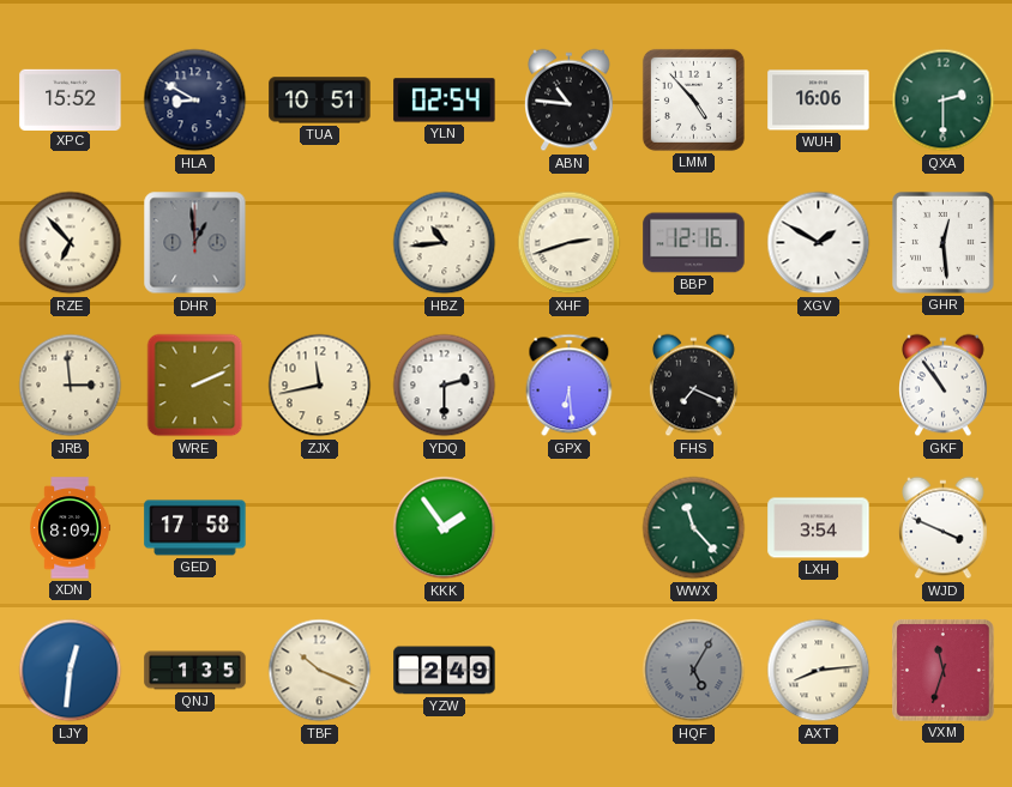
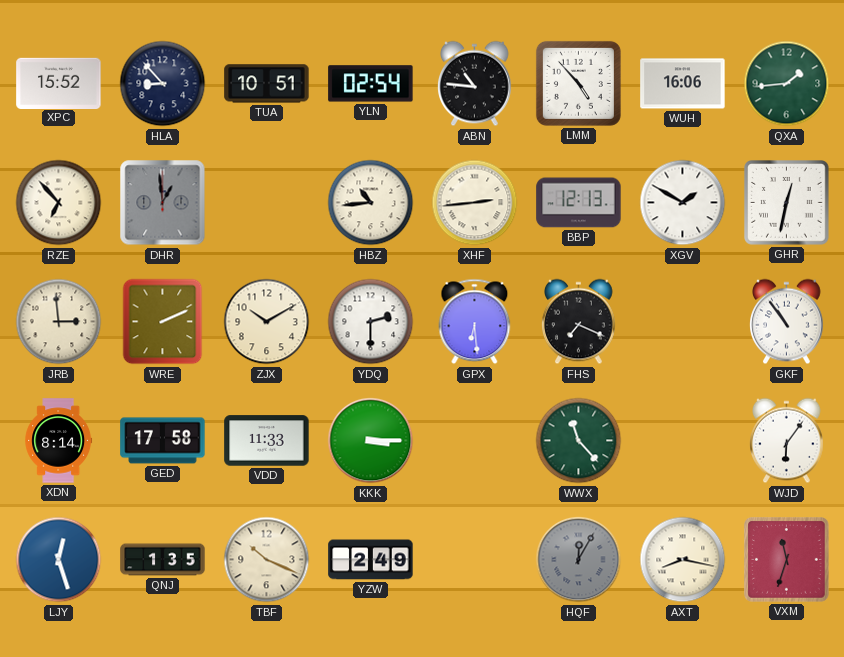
HLA: 8:50 -> 8:53
QXA: 2:30 -> 1:44
XHF: 2:42 -> 2:44
BBP: 12:16 -> 12:13
GHR: 12:29 -> 12:32
ZJX: 11:43 -> 10:10
XDN: 8:09 -> 8:14
VDD: none -> 11:33
KKK: 1:54 -> 3:15
LXH: 3:54 -> none
WJD: 3:49 -> 6:06
LJY: 12:31 -> 12:27
HQF: 5:05 -> 12:05
AXT: 8:14 -> 8:17
